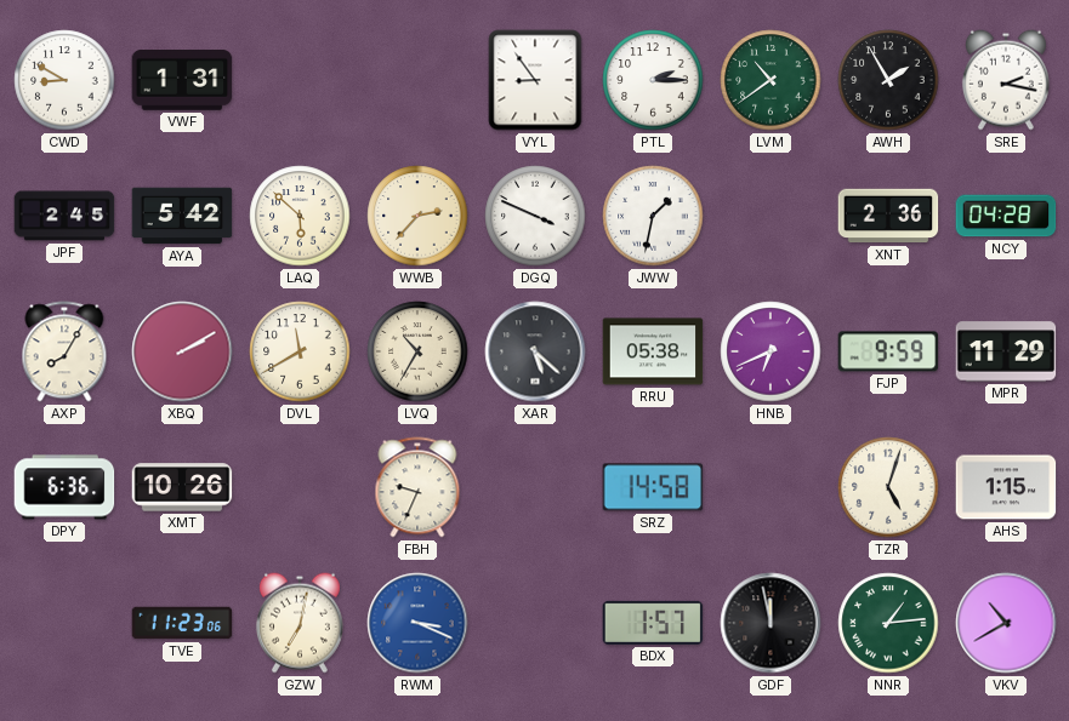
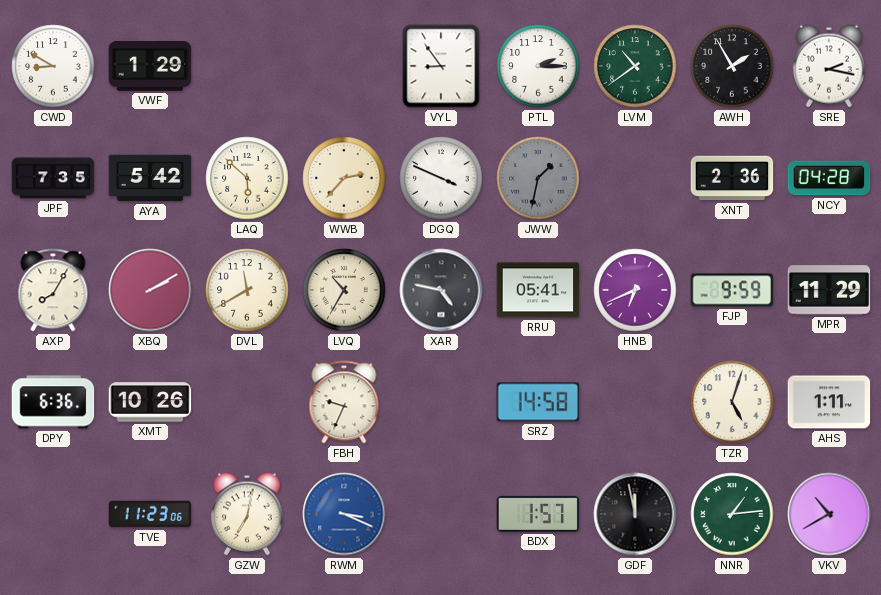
VWF: 1:31 -> 1:29
JPF: 2:45 -> 7:35
JWW dial: white -> grey
XAR: 5:22 -> 4:47
RRU: 05:38 -> 05:41
AHS: 1:15 -> 1:11
